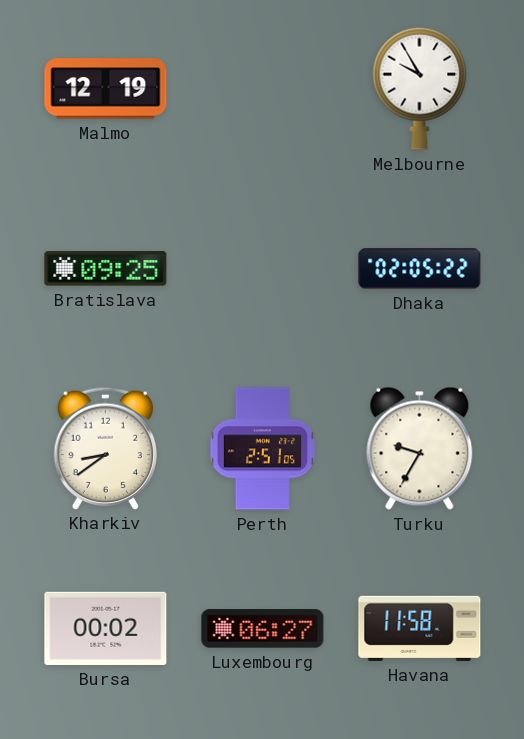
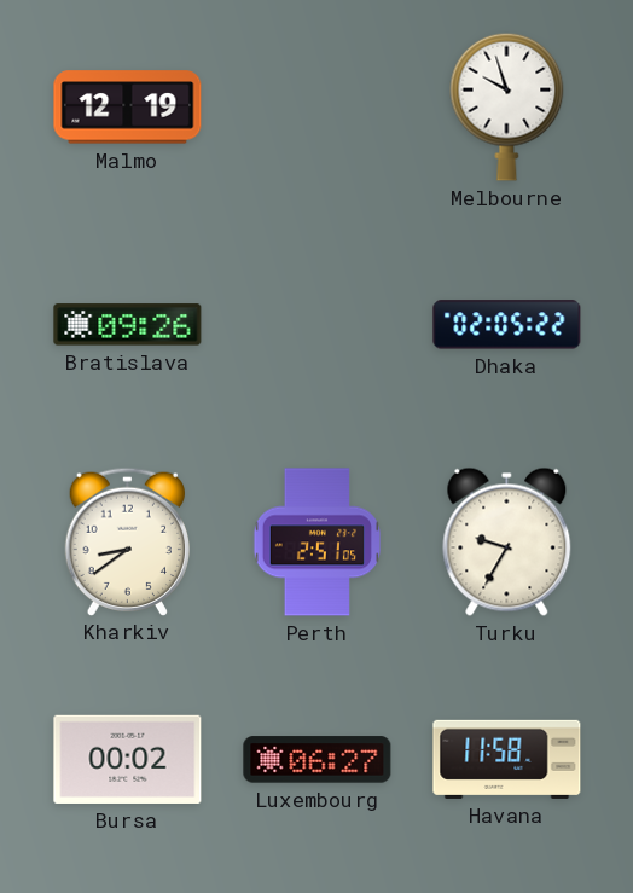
Melbourne: 9:55 -> 9:57
Bratislava: 09:25 -> 09:26
